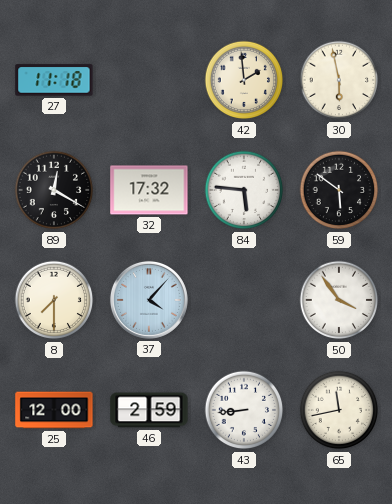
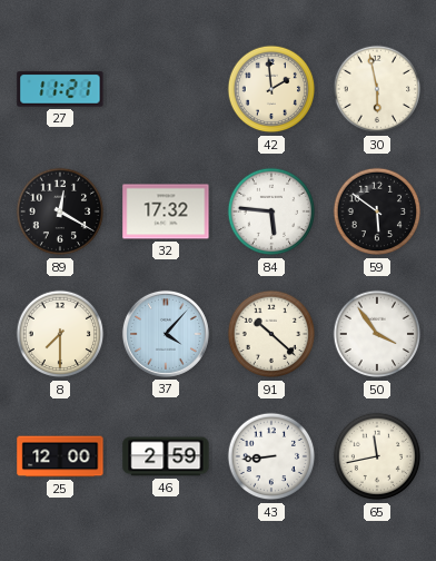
27: 11:18 -> 11:21
91: none -> 10:22
